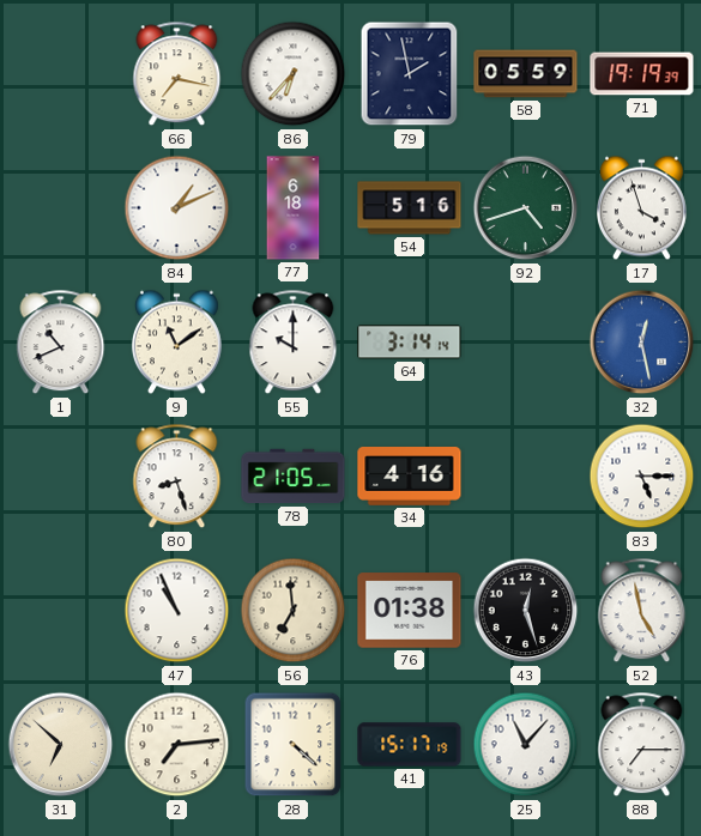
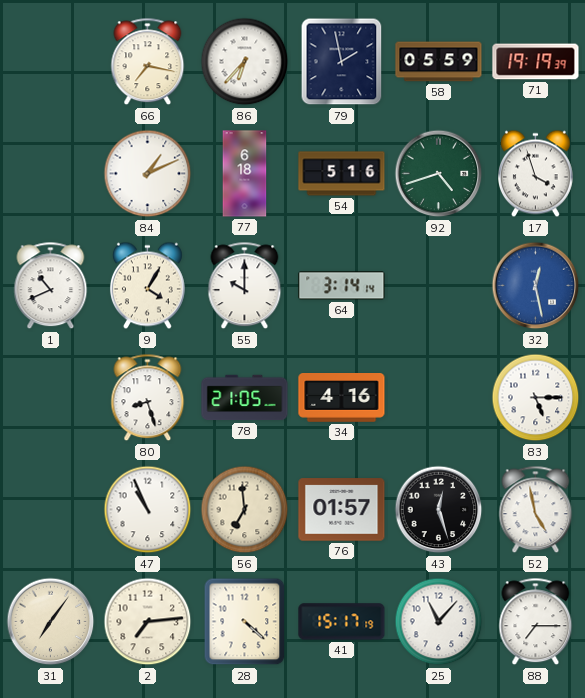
9: 11:09 -> 4:05
76: 01:38 -> 01:57
31: 6:52 -> 7:06
